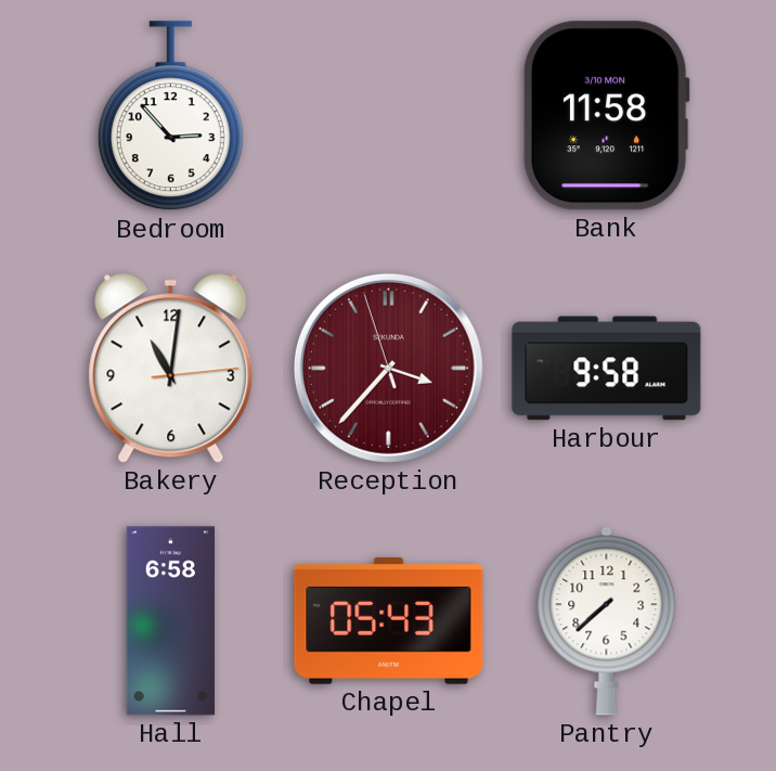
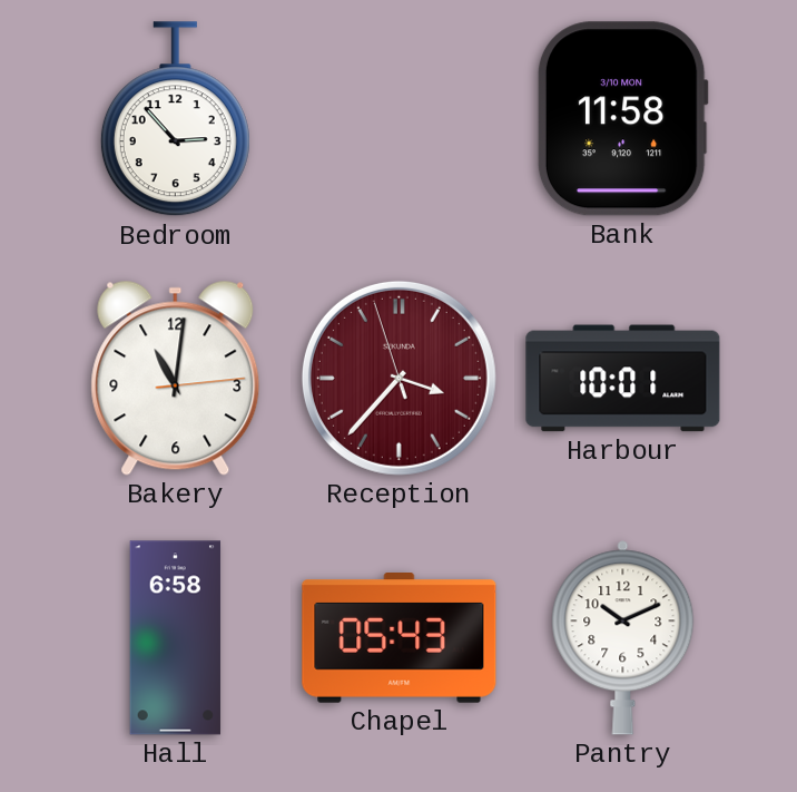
Harbour: 9:58 -> 10:01
Pantry: 7:38 -> 10:11
